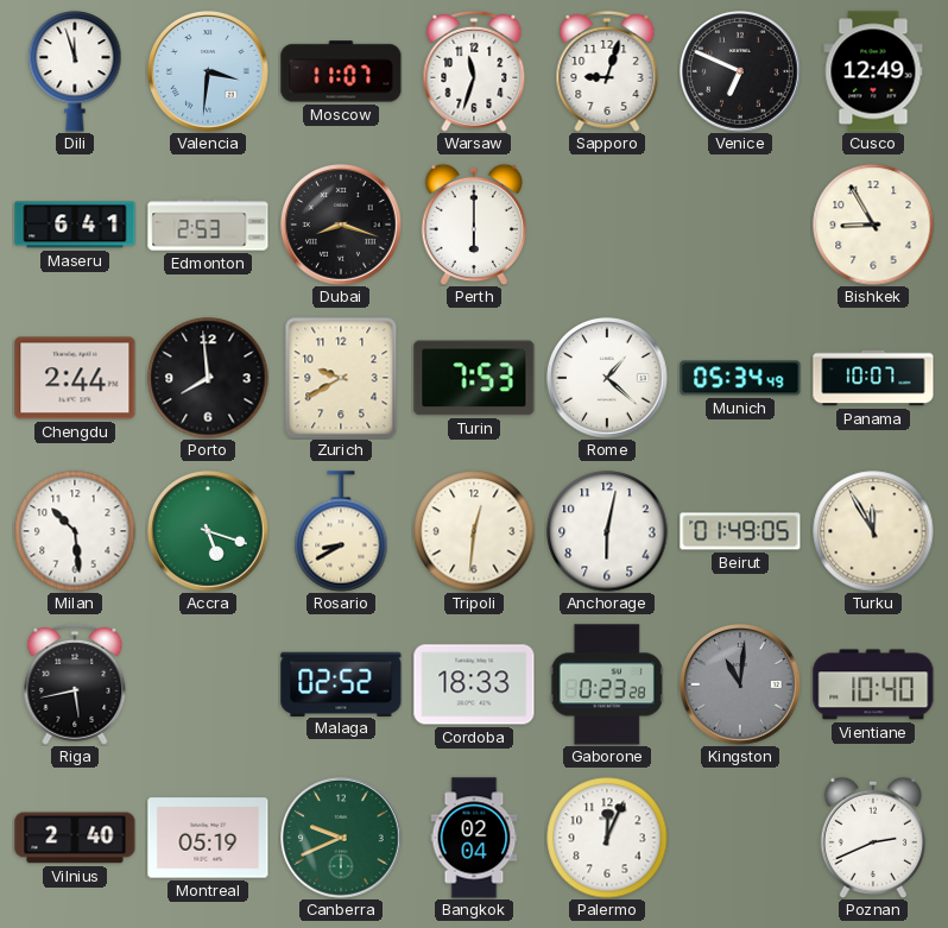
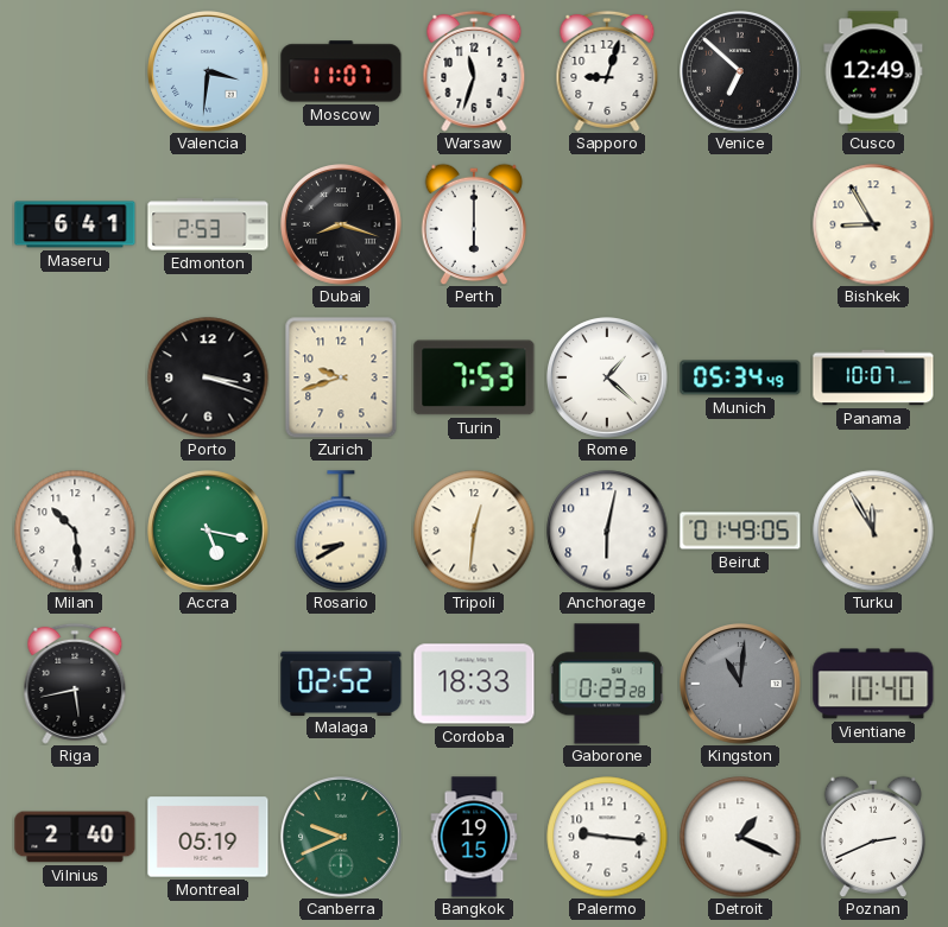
Dili: 11:57 -> none
Venice: 6:49 -> 6:52
Chengdu: 2:44 -> none
Porto: 7:59 -> 3:18
Zurich: 9:40 -> 9:42
Accra: 5:18 -> 5:17
Bangkok: 02:04 -> 19:15
Palermo: 12:04 -> 9:16
Detroit: none -> 1:19
